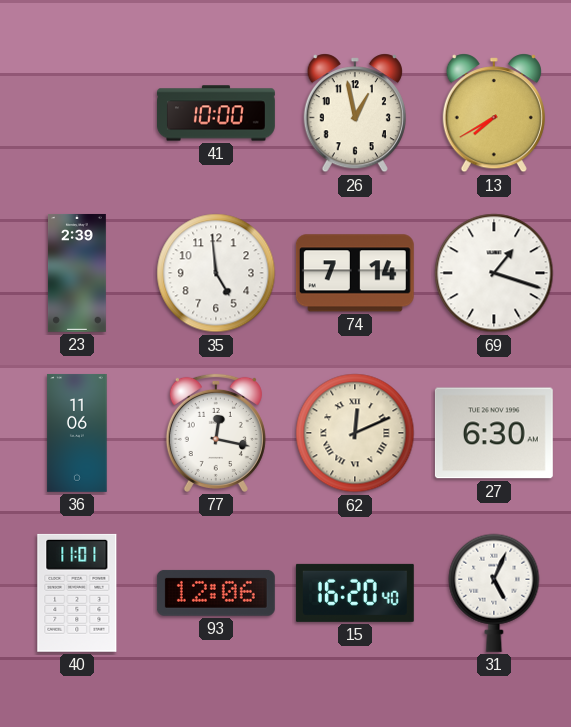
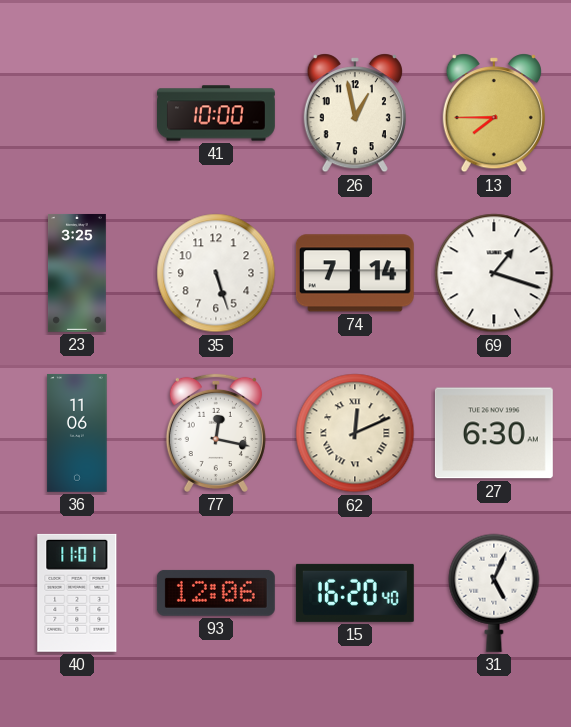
13: 7:40 -> 7:45
23: 2:39 -> 3:25
35: 4:59 -> 5:27
